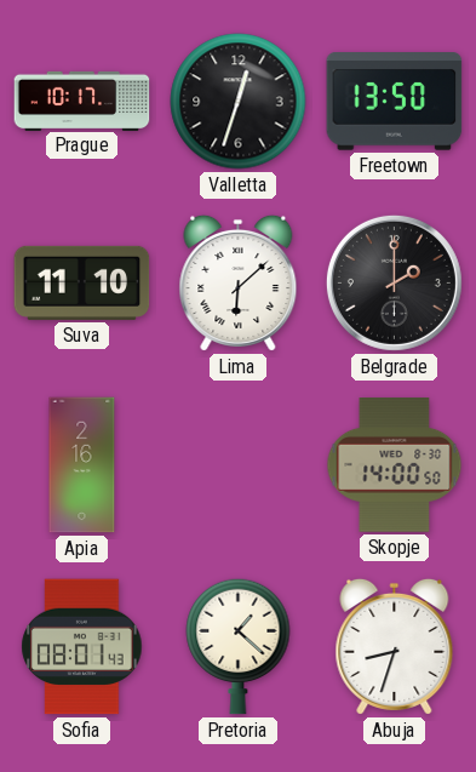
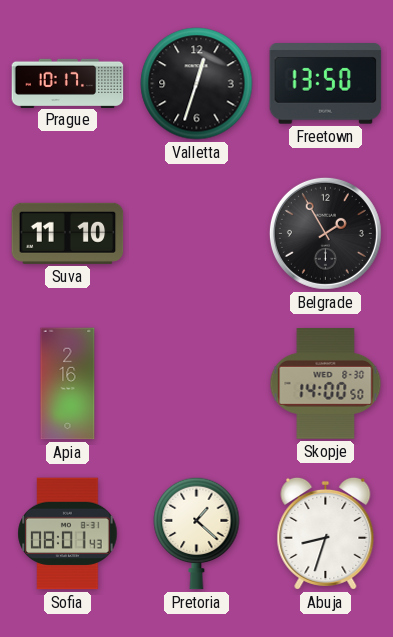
Lima: 6:08 -> none
Belgrade: 2:00 -> 1:55
